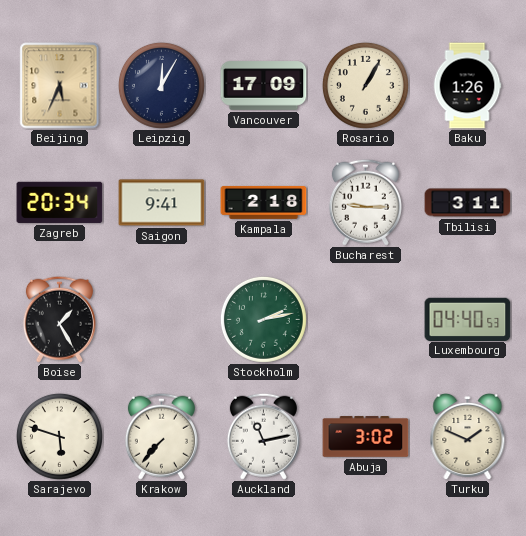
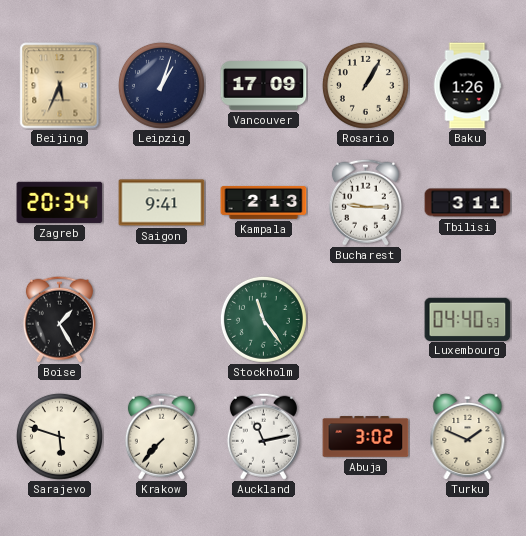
Leipzig: 12:05 -> 1:03
Kampala: 2:18 -> 2:13
Stockholm: 2:13 -> 11:24
